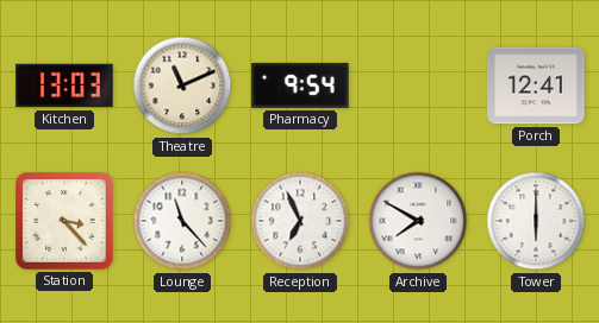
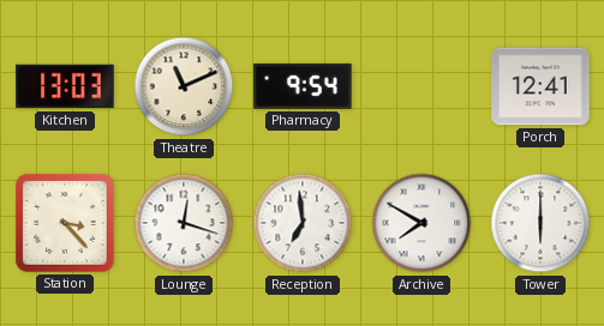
Lounge: 11:23 -> 12:18
Reception: 6:56 -> 6:59
